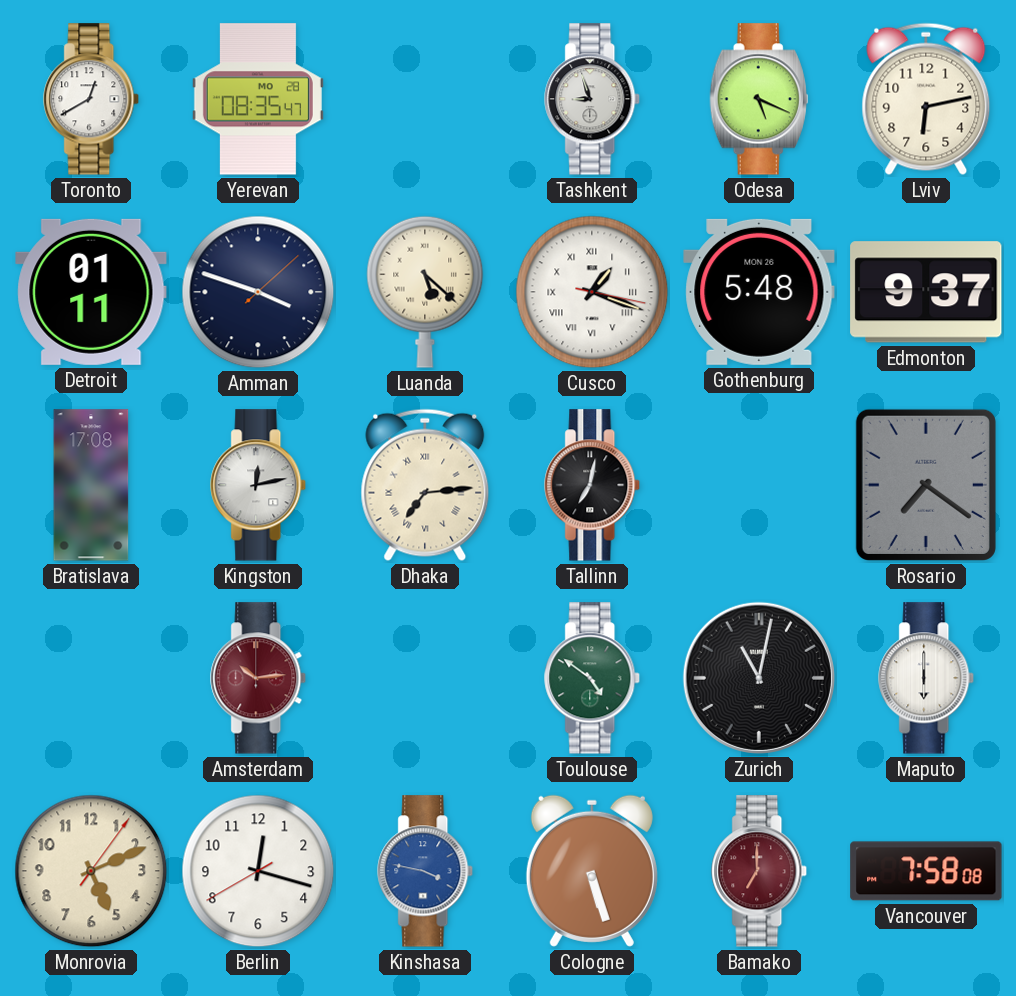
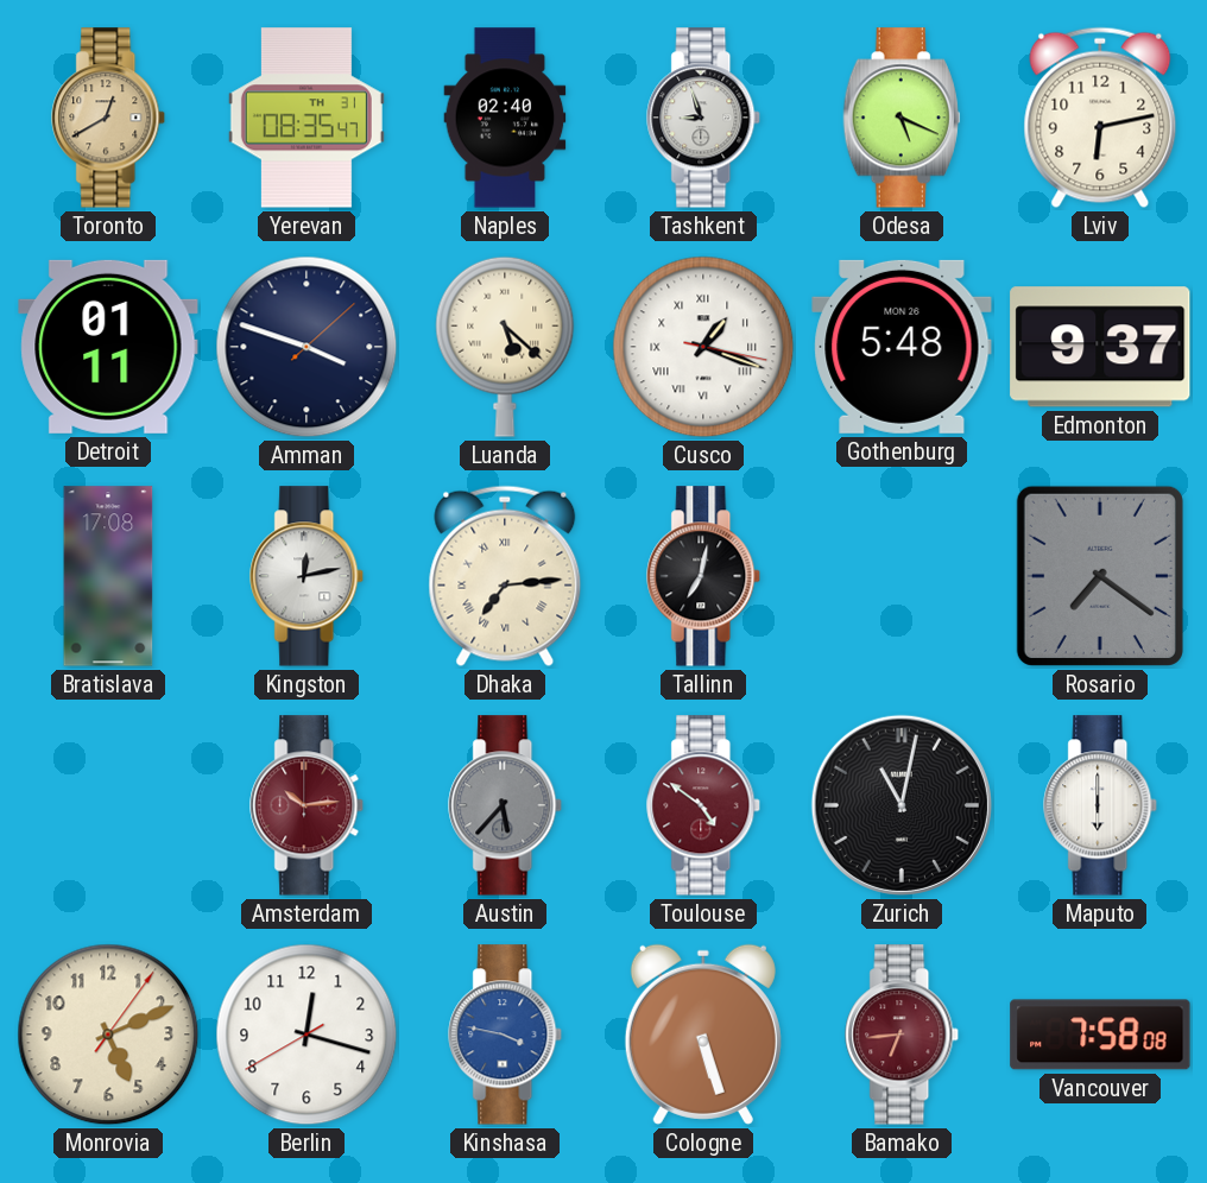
Toronto dial: white -> champagne
Yerevan date: MO 28 -> TH 31
Naples: none -> 02:40
Austin: none -> 5:37
Toulouse dial: green -> burgundy
Bamako: 7:00 -> 6:44
